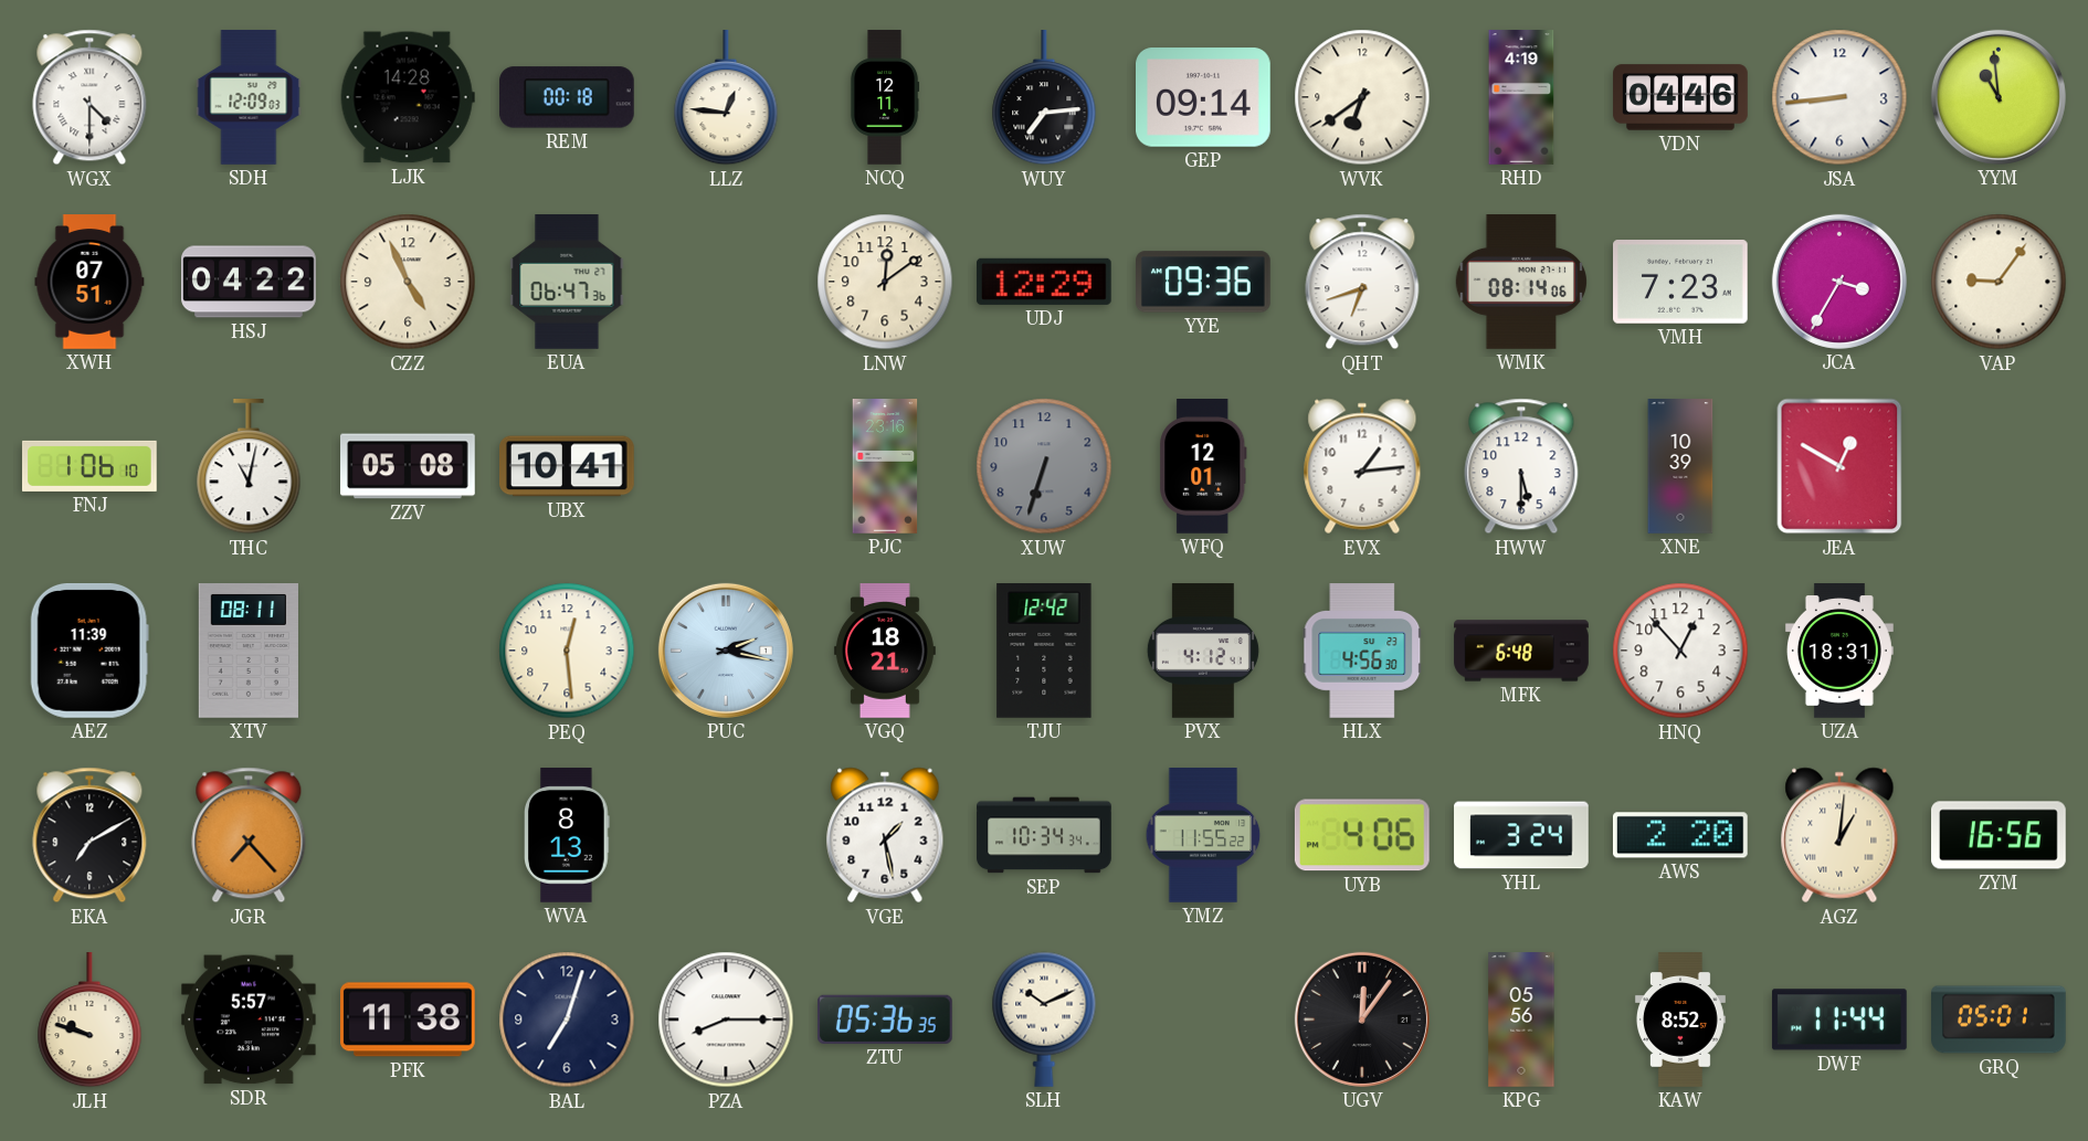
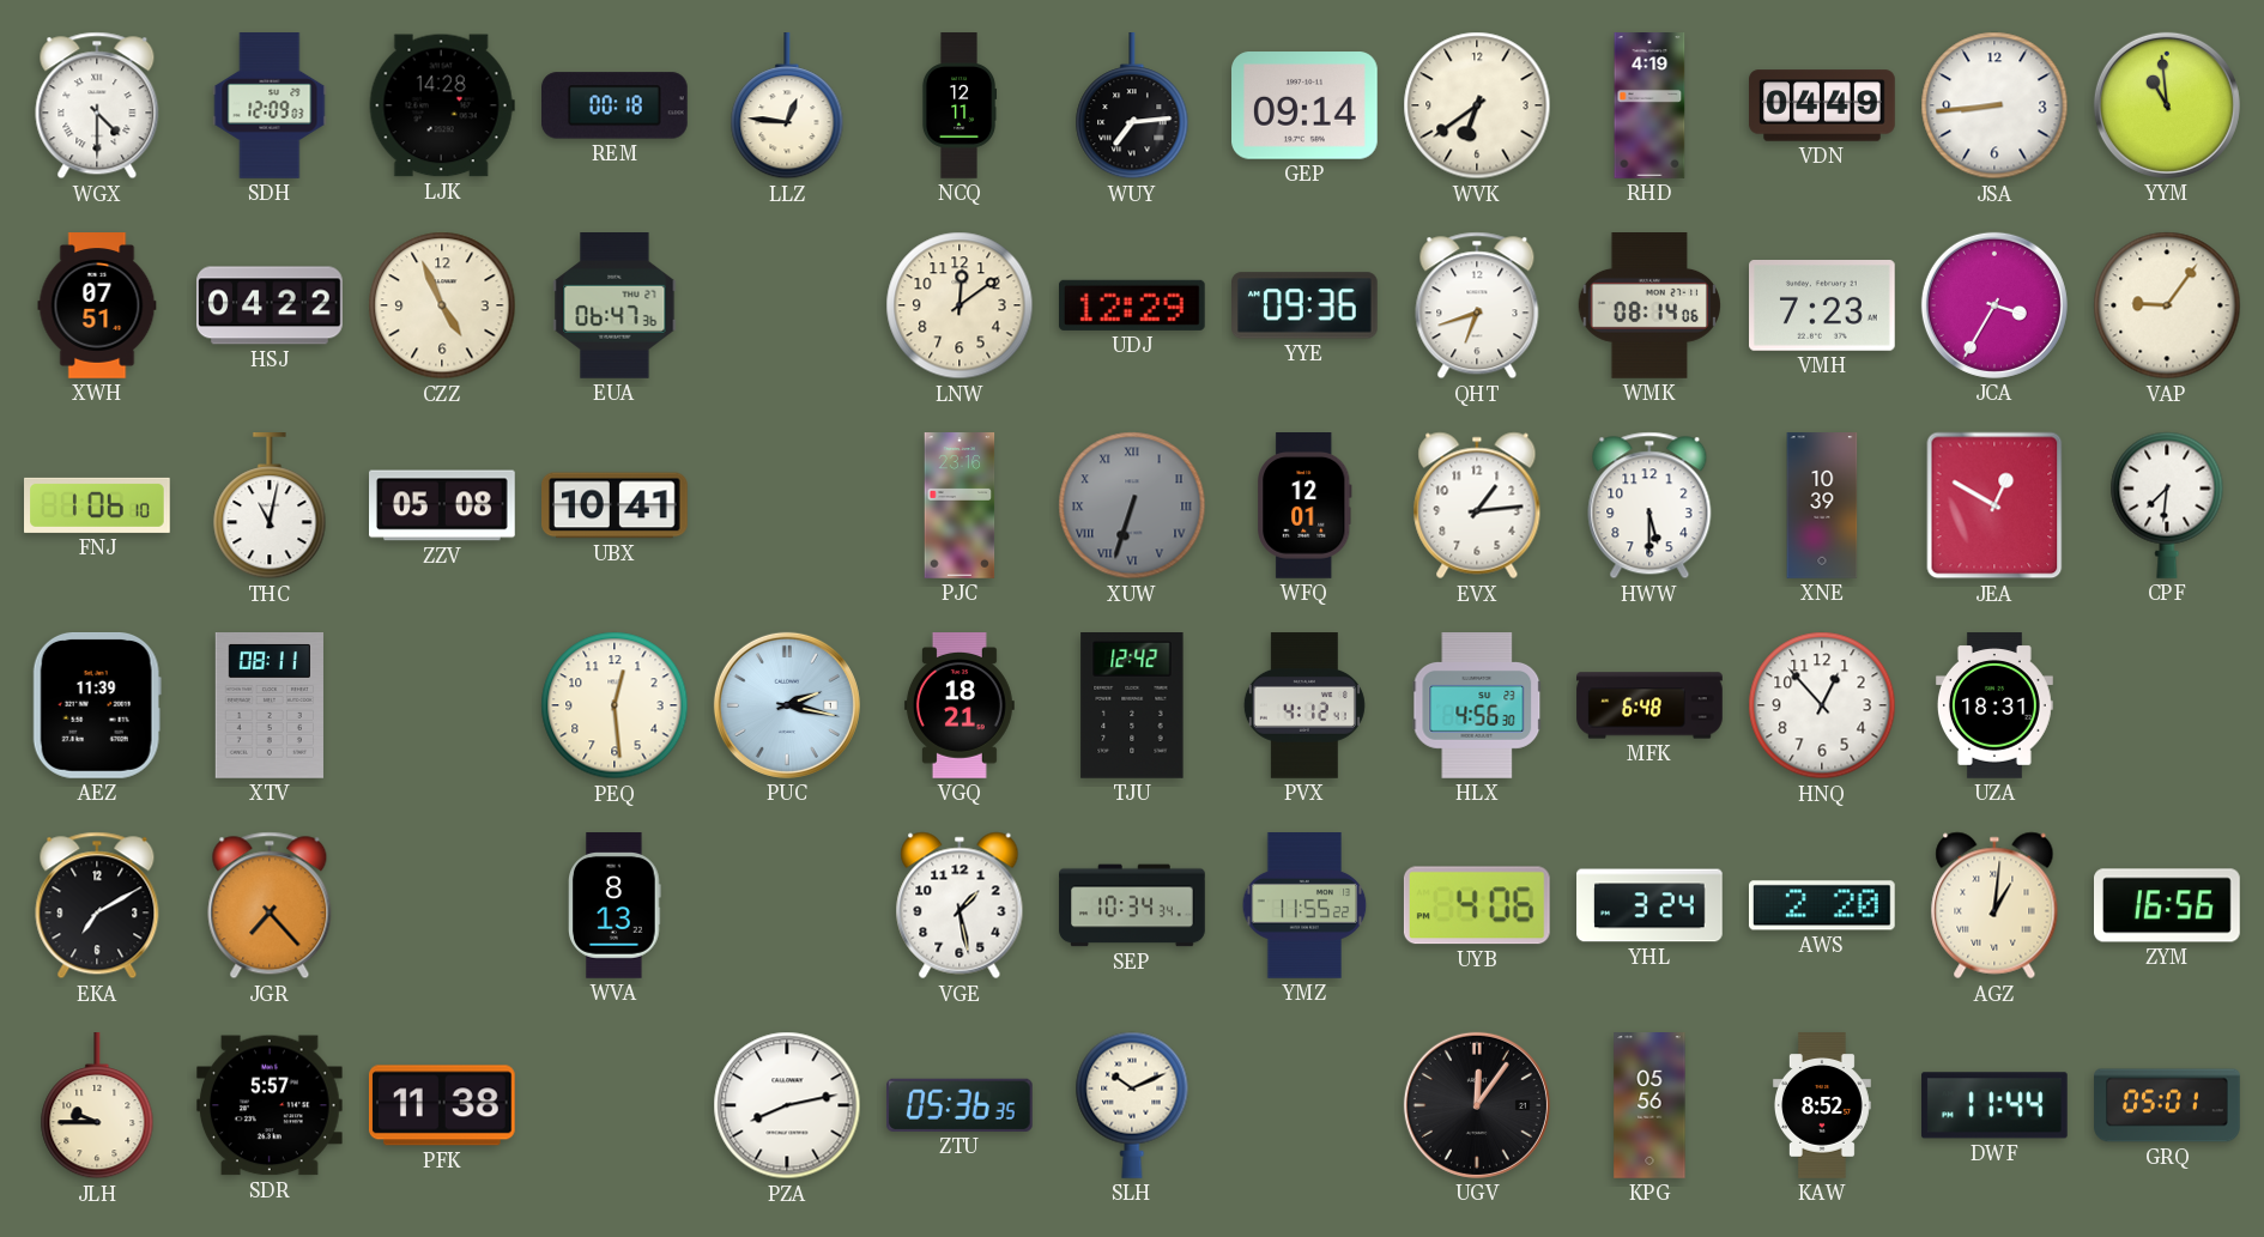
VDN: 04:46 -> 04:49
XUW numerals: Arabic -> Roman
CPF: none -> 7:31
JLH: 9:48 -> 9:45
BAL: 7:03 -> none
PZA: 8:15 -> 8:13
